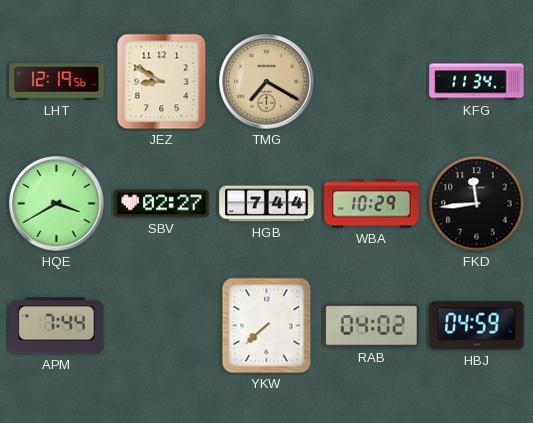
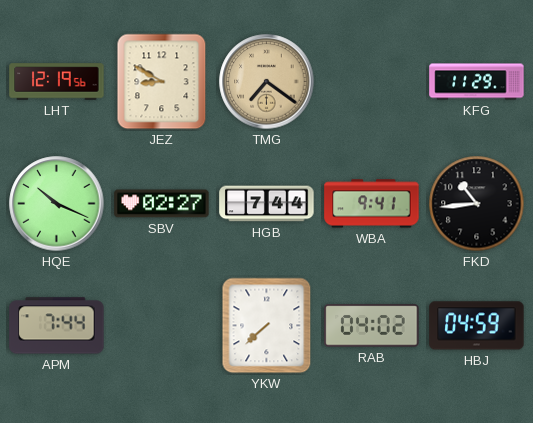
TMG: 7:20 -> 7:21
KFG: 11:34 -> 11:29
HQE: 3:40 -> 10:19
WBA: 10:29 -> 9:41
FKD: 11:44 -> 10:44
